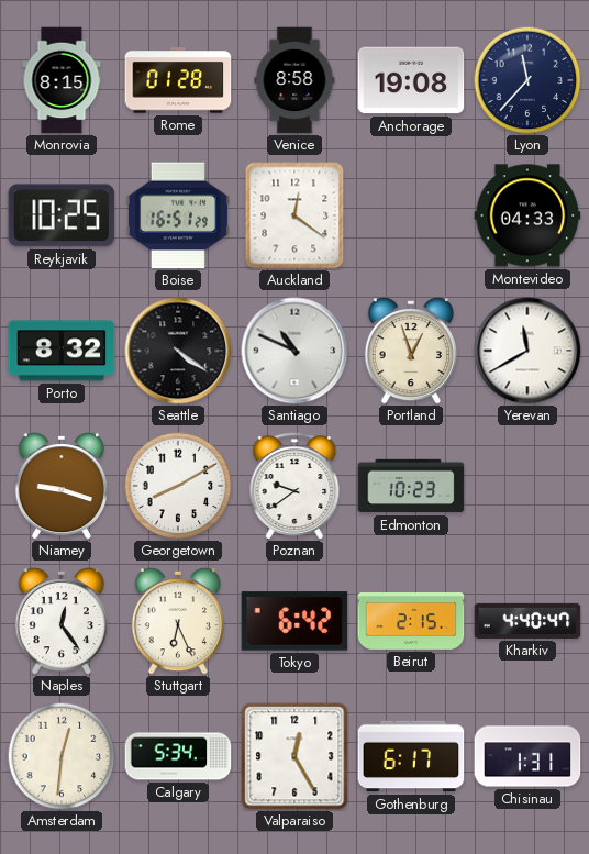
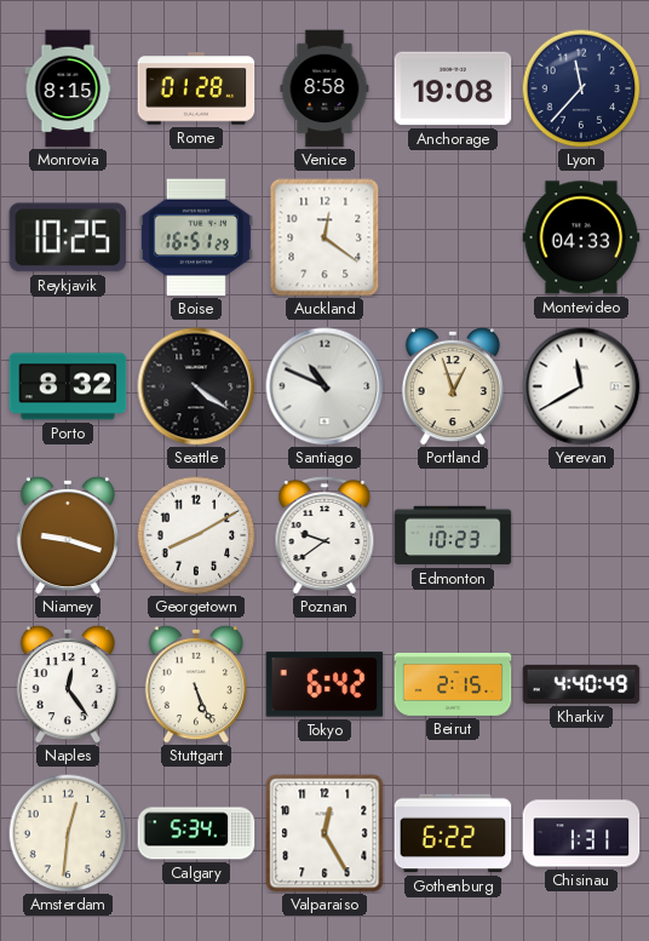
Stuttgart: 6:26 -> 5:26
Kharkiv: 4:40:47 -> 4:40:49
Gothenburg: 6:17 -> 6:22
